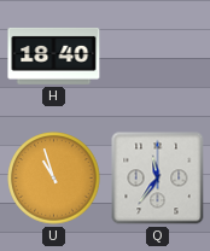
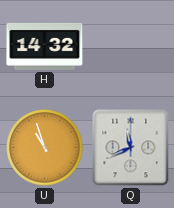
H: 18:40 -> 14:32
Q: 11:36 -> 11:41
